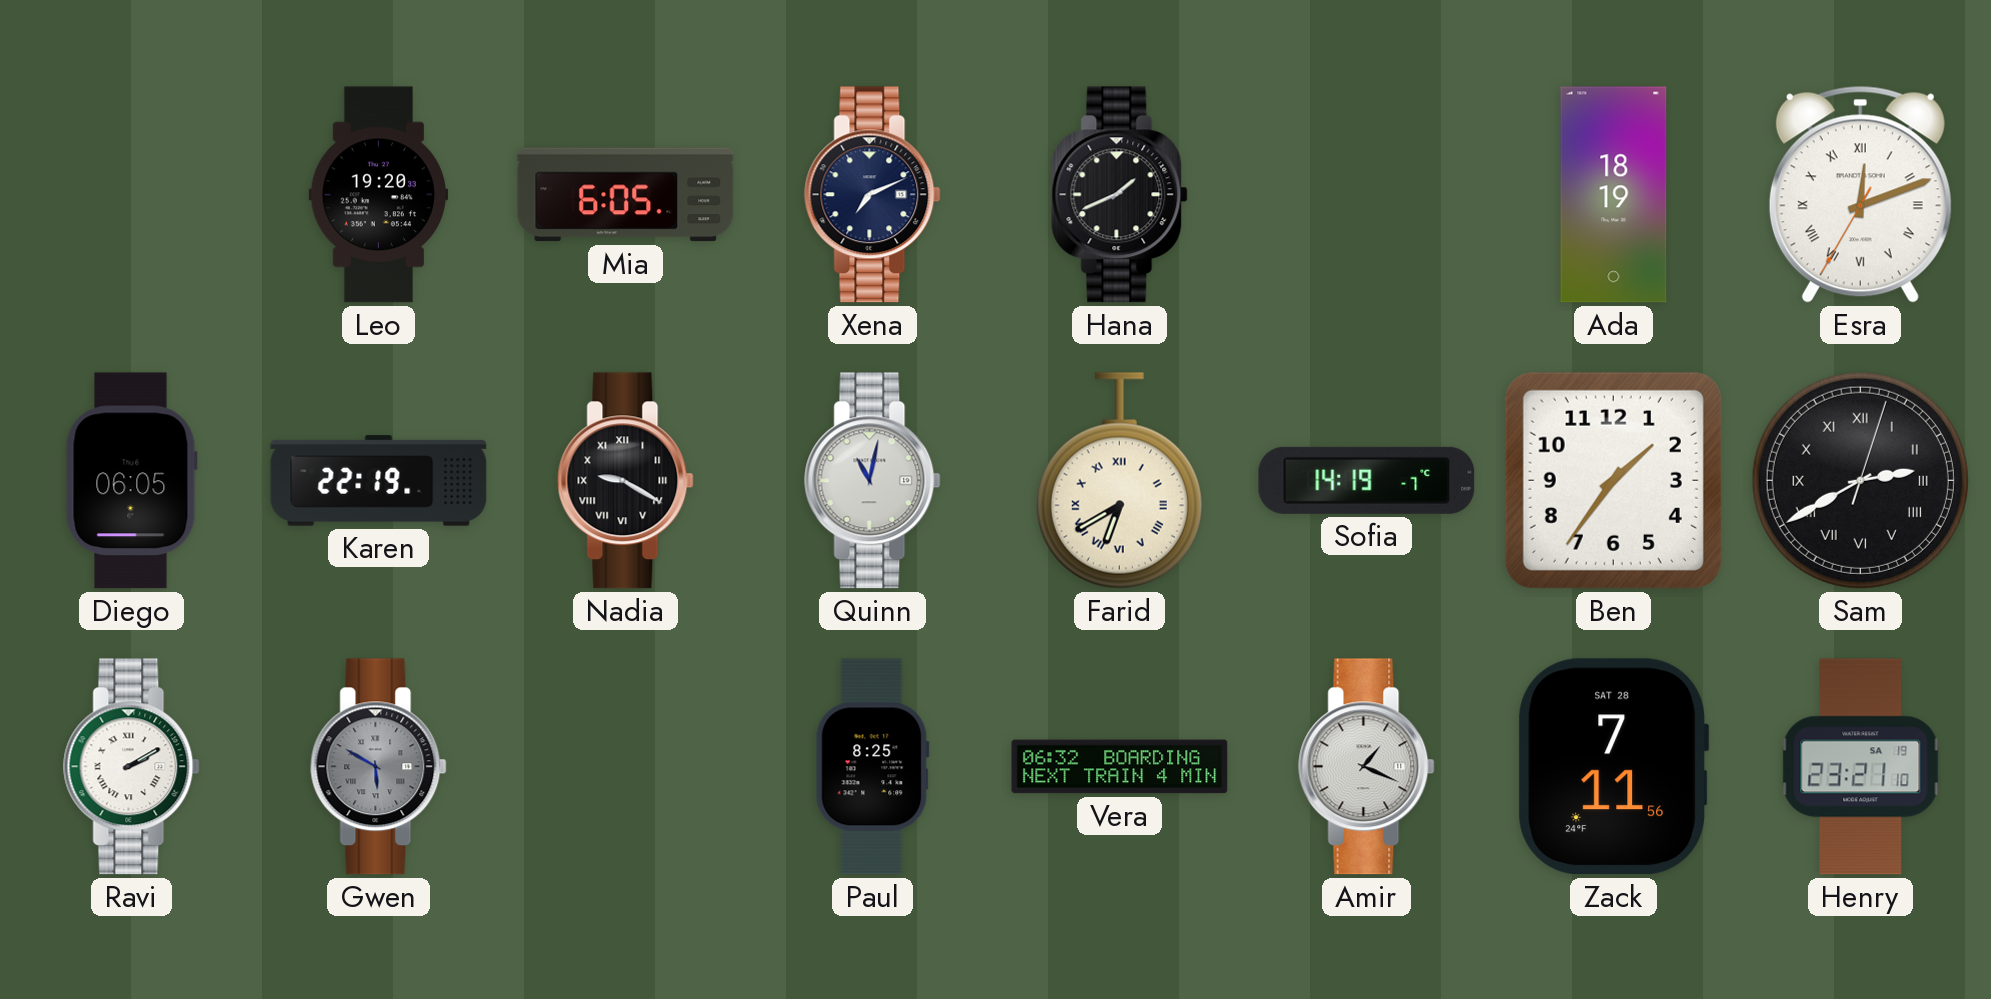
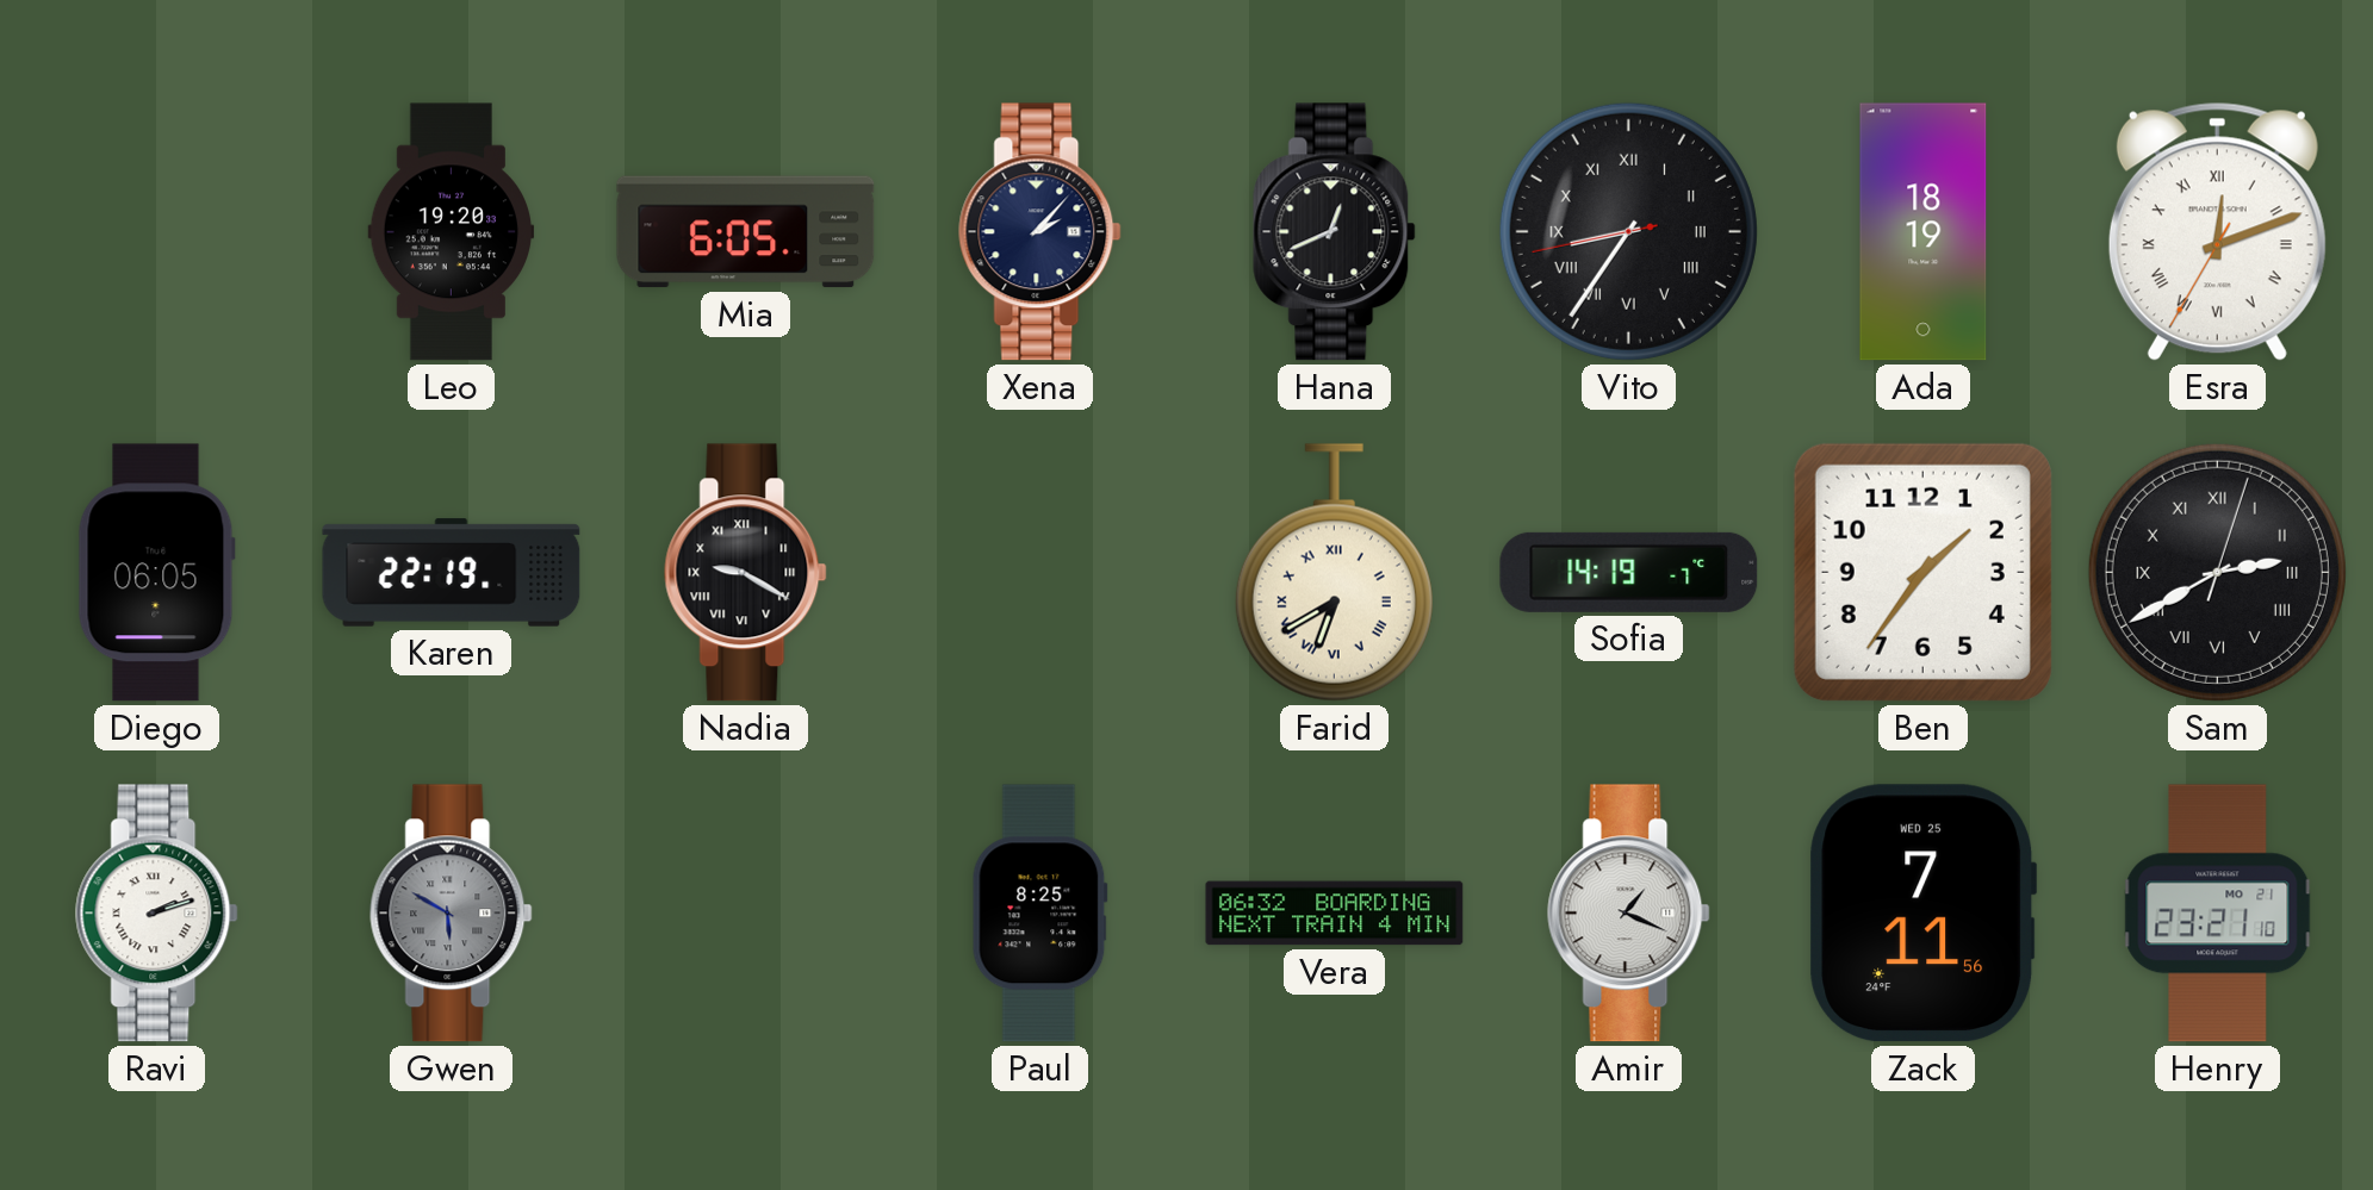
Xena: 7:11 -> 2:07
Hana: 1:41 -> 12:41
Vito: none -> 8:35
Quinn: 11:02 -> none
Ravi: 2:10 -> 2:12
Zack date: SAT 28 -> WED 25
Henry date: SA 19 -> MO 21
